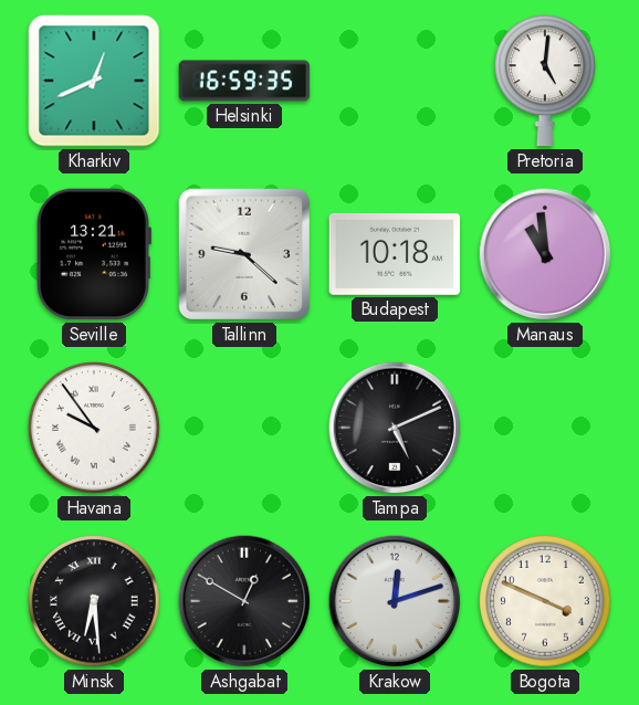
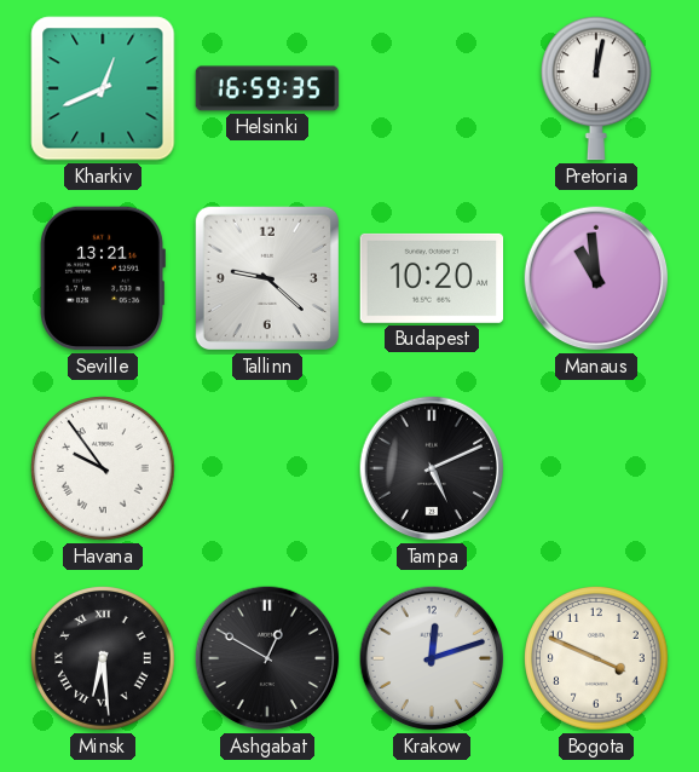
Pretoria: 5:01 -> 12:02
Budapest: 10:18 -> 10:20
